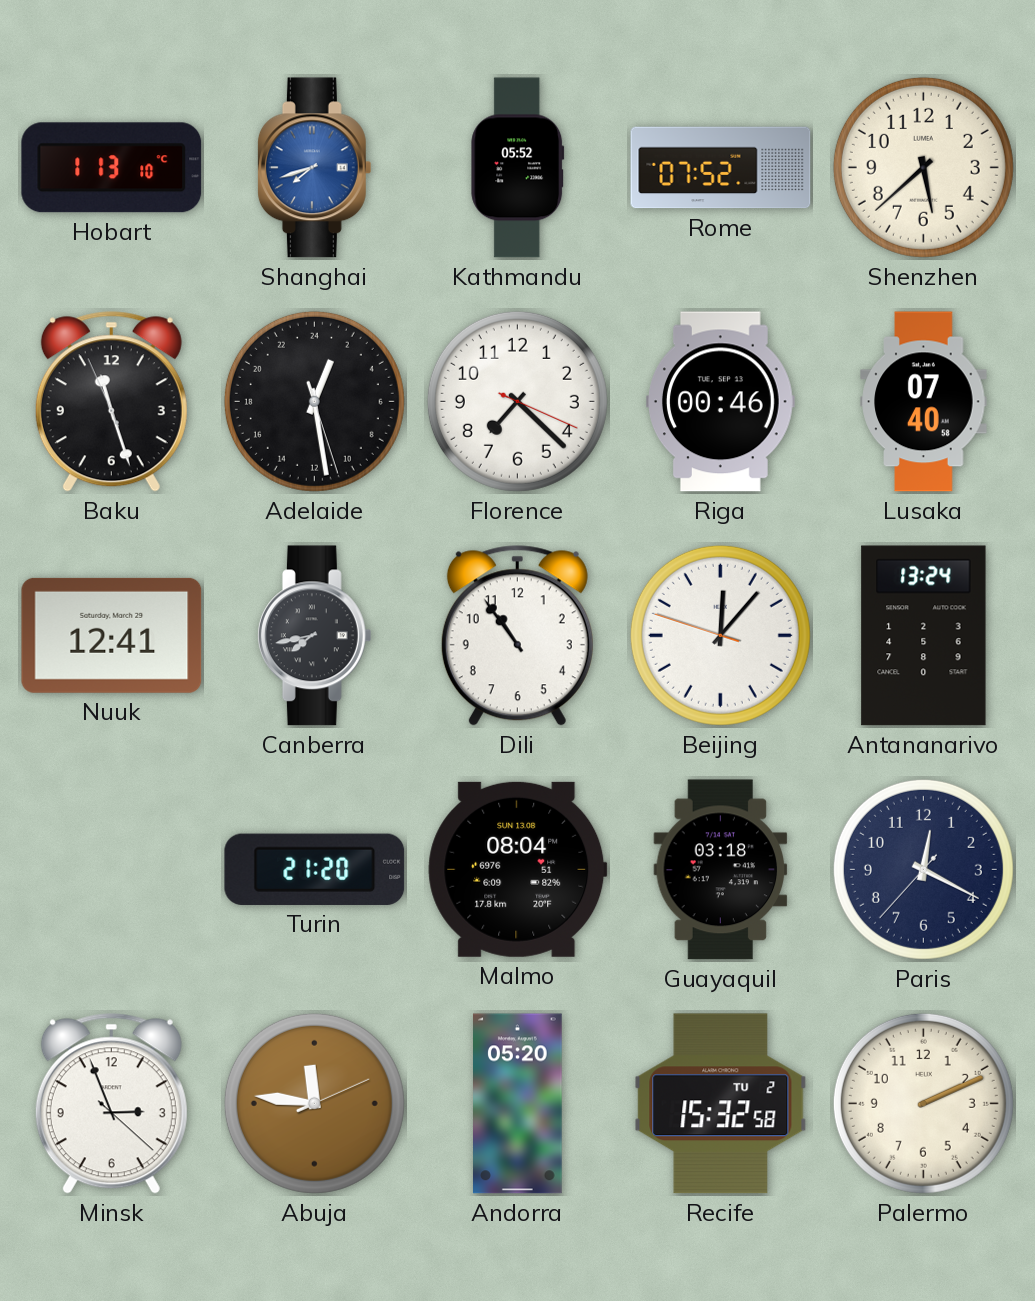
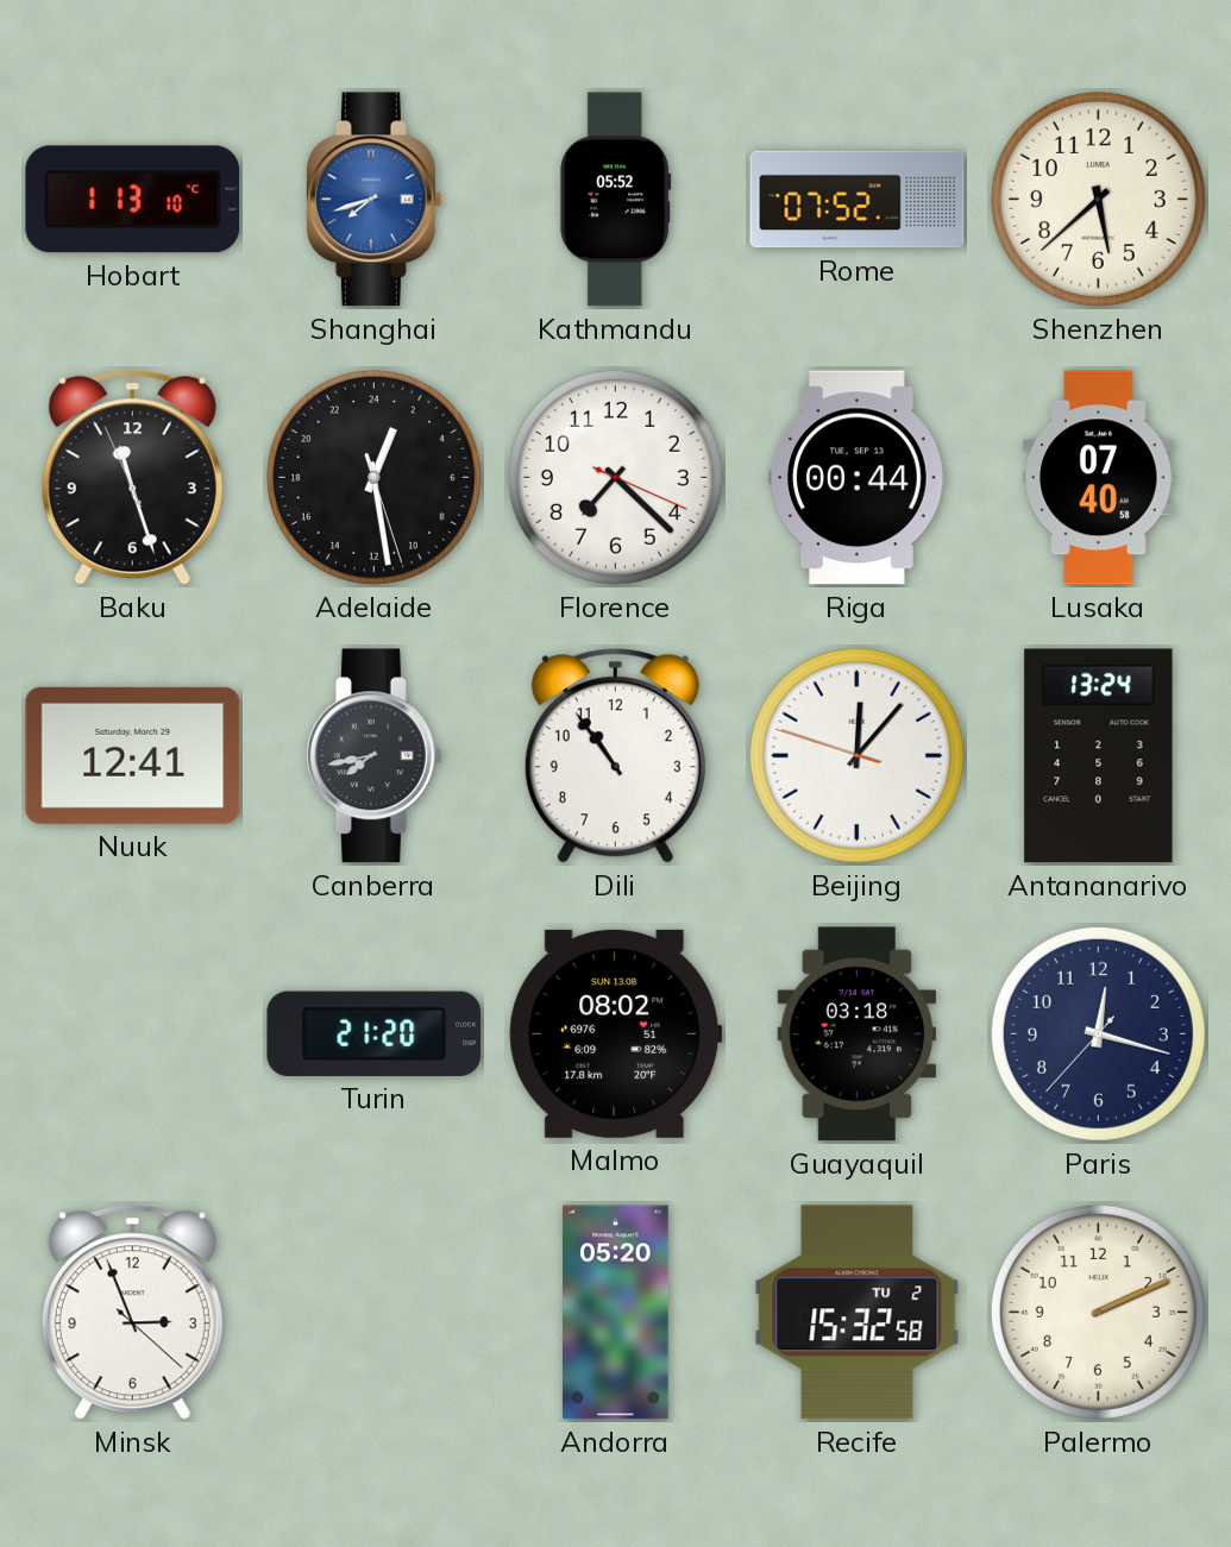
Riga: 00:46 -> 00:44
Malmo: 08:04 -> 08:02
Paris: 12:19 -> 12:17
Abuja: 11:46 -> none
